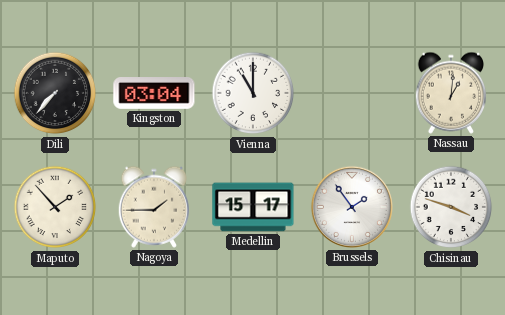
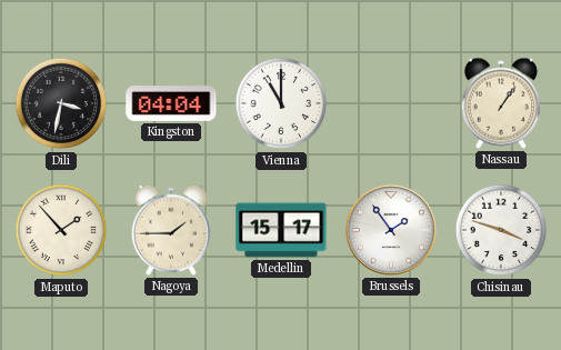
Dili: 7:37 -> 3:32
Kingston: 03:04 -> 04:04
Nassau: 1:01 -> 1:06
